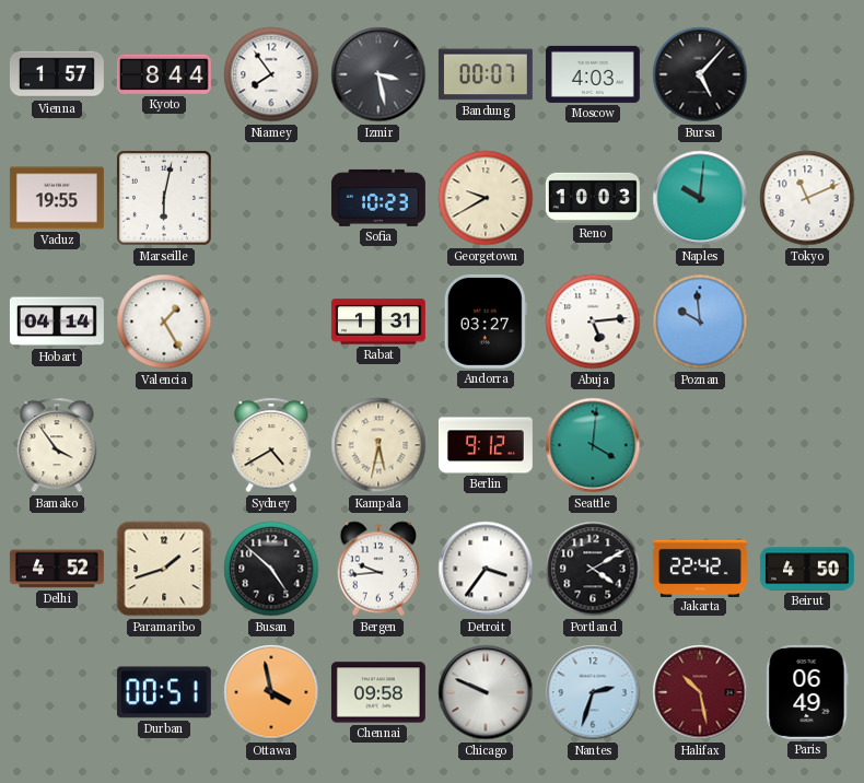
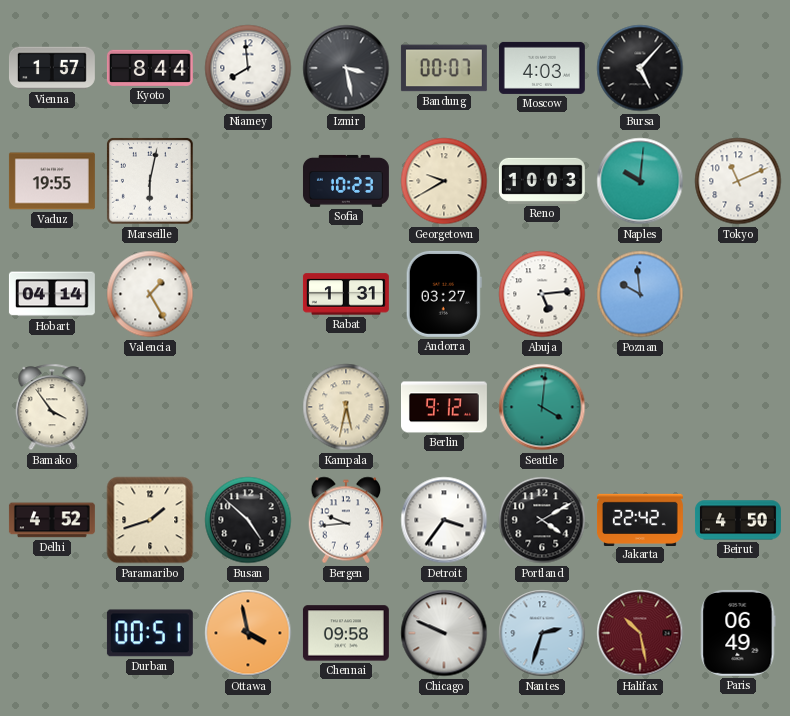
Niamey: 7:54 -> 7:59
Sydney: 4:40 -> none
